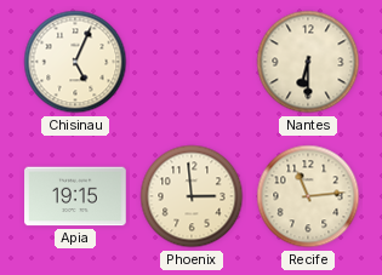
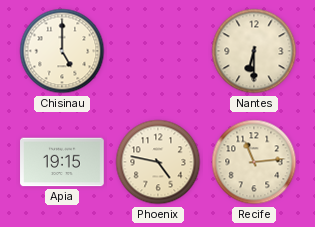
Chisinau: 5:04 -> 5:00
Phoenix: 2:59 -> 4:47
